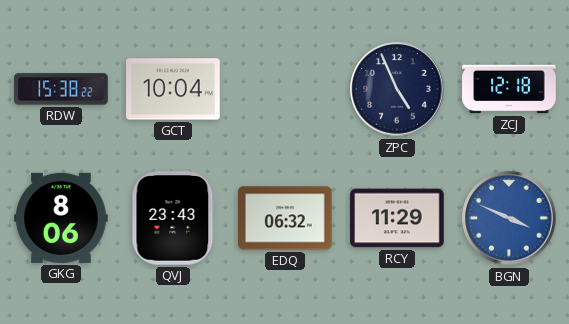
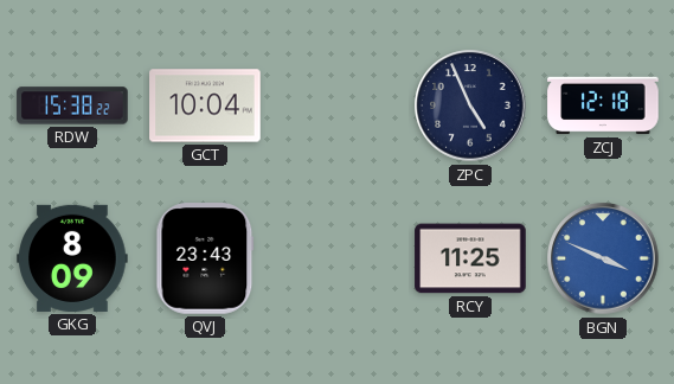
GKG: 8:06 -> 8:09
EDQ: 06:32 -> none
RCY: 11:29 -> 11:25
